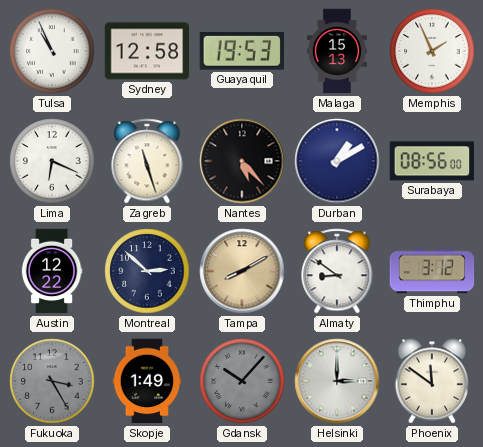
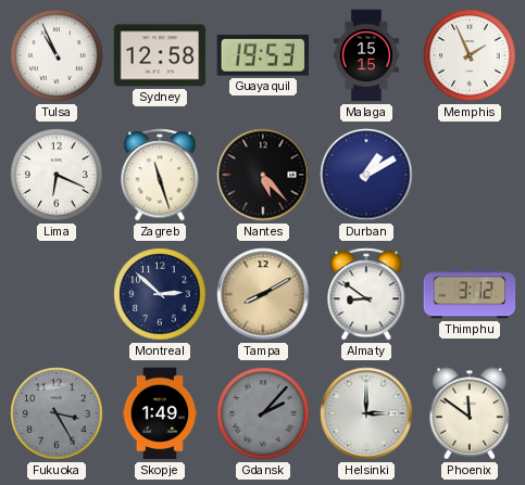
Malaga: 15:13 -> 15:15
Surabaya: 08:56 -> none
Austin: 12:22 -> none
Gdansk: 10:07 -> 2:07
